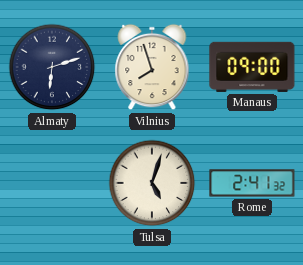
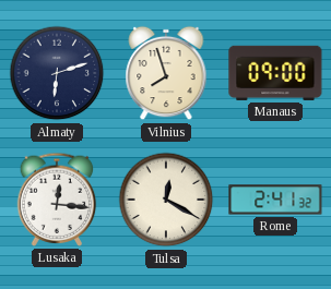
Lusaka: none -> 12:16
Tulsa: 5:03 -> 12:20
